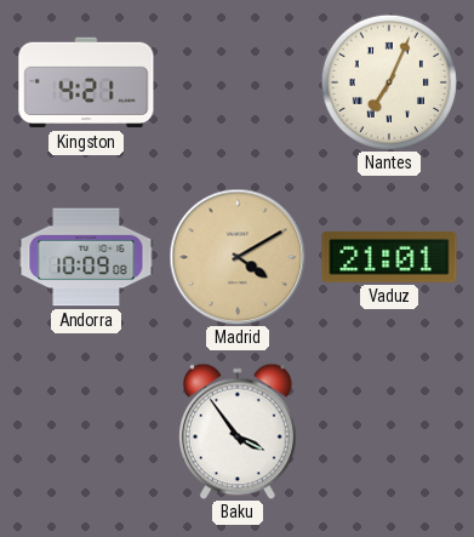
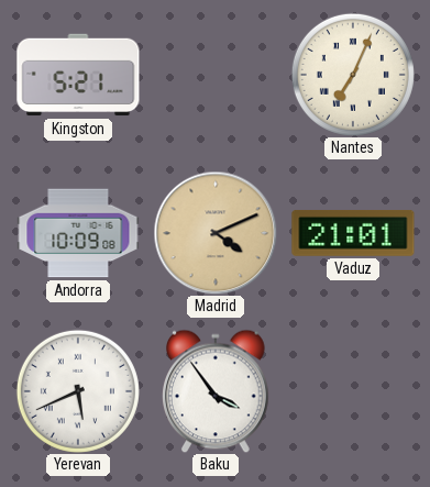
Kingston: 4:21 -> 5:21
Madrid: 4:10 -> 4:11
Yerevan: none -> 5:41
